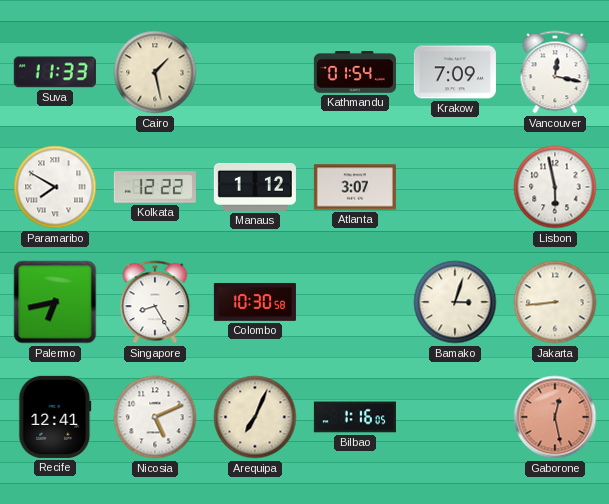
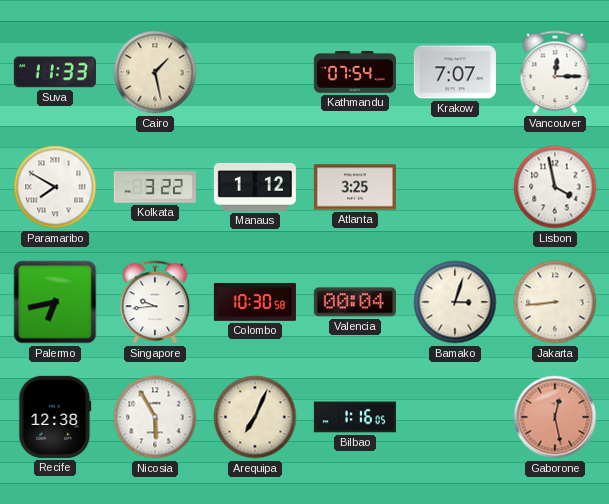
Kathmandu: 01:54 -> 07:54
Krakow: 7:09 -> 7:07
Vancouver: 12:17 -> 12:15
Kolkata: 12:22 -> 3:22
Atlanta: 3:07 -> 3:25
Lisbon: 5:58 -> 3:58
Singapore: 8:25 -> 9:44
Valencia: none -> 00:04
Recife: 12:41 -> 12:38
Nicosia: 5:11 -> 5:55
